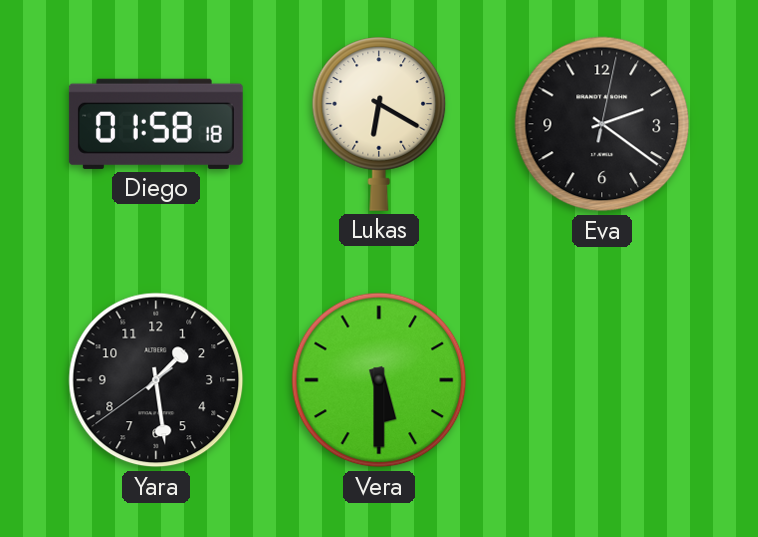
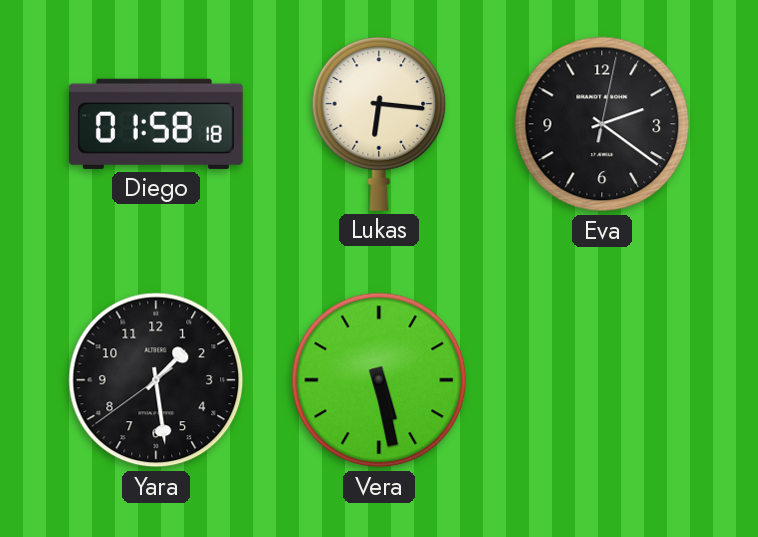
Lukas: 6:20 -> 6:16
Vera: 5:30 -> 5:28
